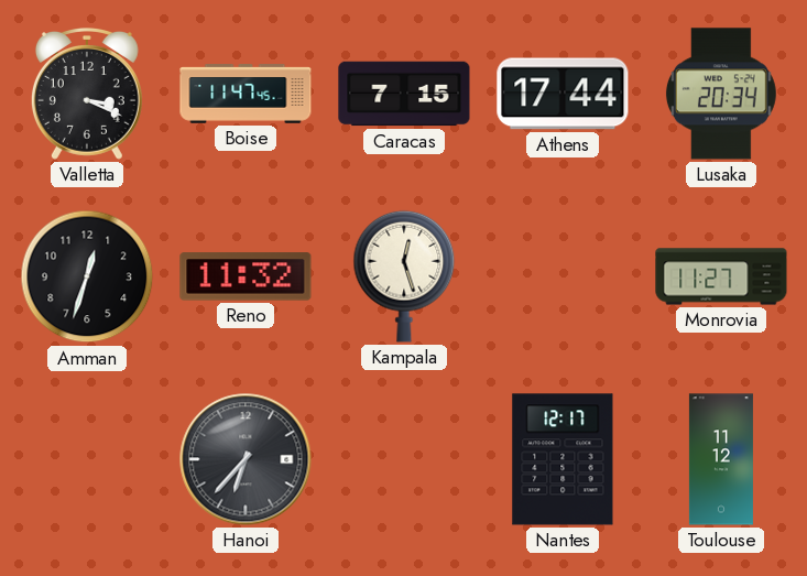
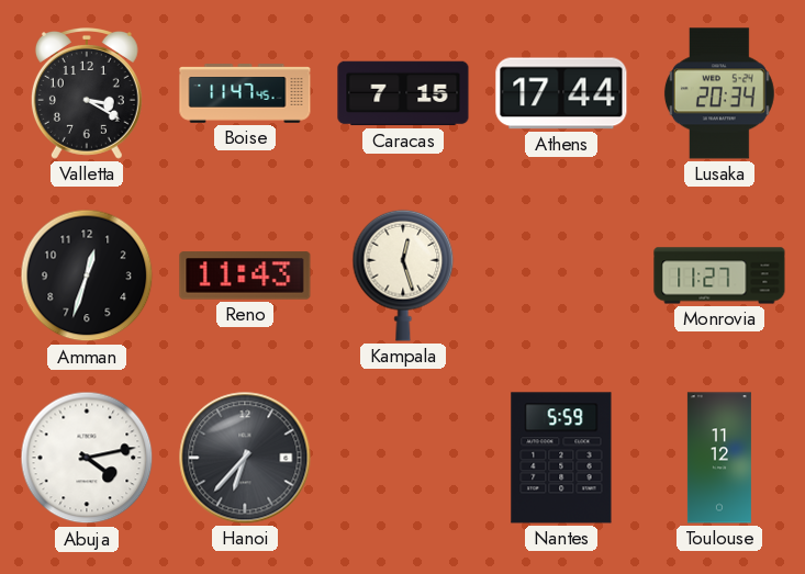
Valletta: 3:19 -> 3:20
Reno: 11:32 -> 11:43
Abuja: none -> 4:13
Nantes: 12:17 -> 5:59
